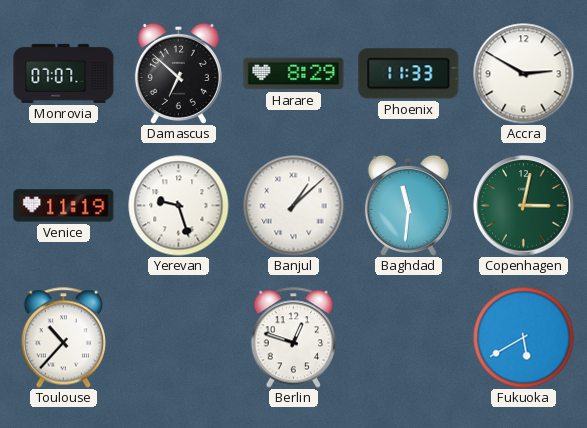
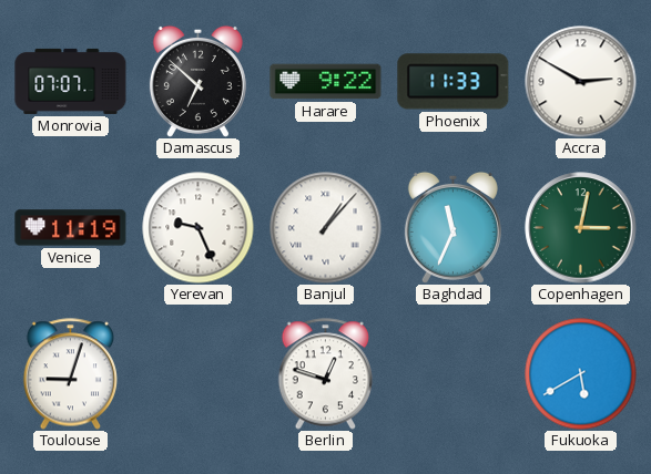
Harare: 8:29 -> 9:22
Yerevan: 9:27 -> 9:26
Banjul: 1:08 -> 1:07
Baghdad: 11:31 -> 11:34
Toulouse: 10:37 -> 9:03
